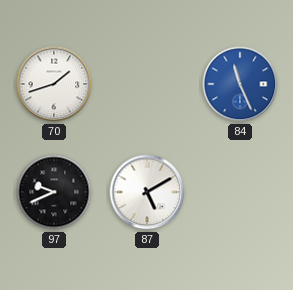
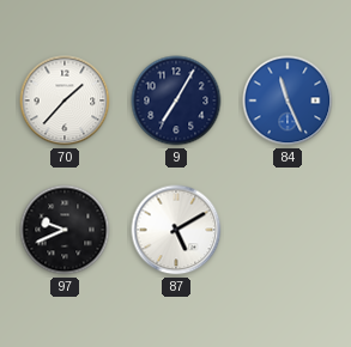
70: 1:42 -> 1:37
9: none -> 7:05
